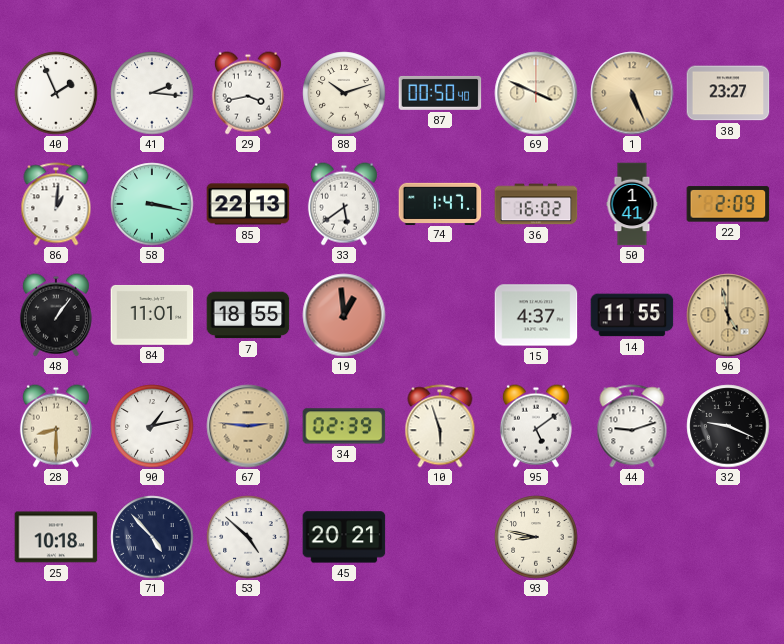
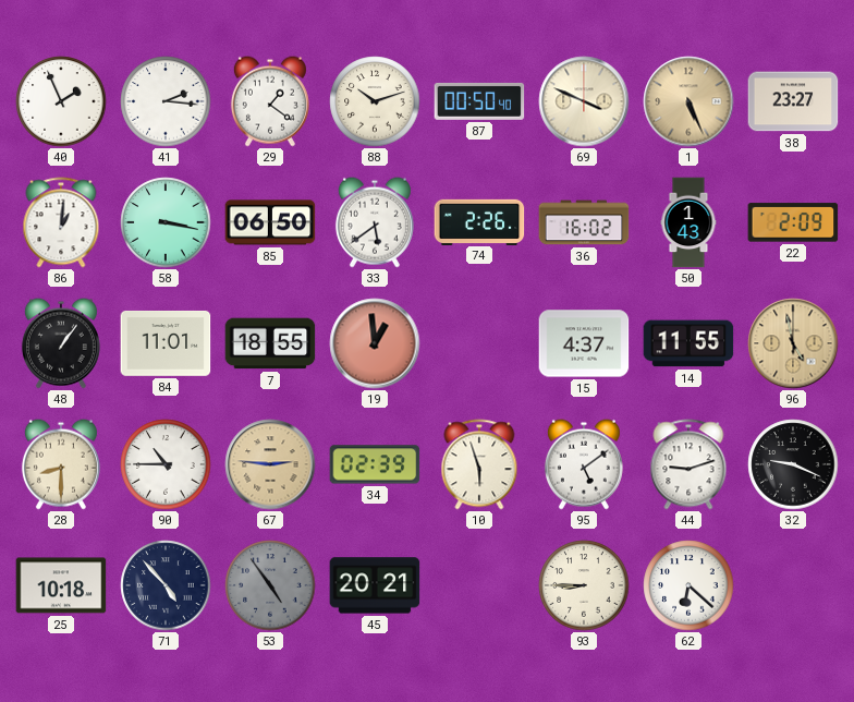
29: 3:43 -> 1:21
85: 22:13 -> 06:50
74: 1:47 -> 2:26
50: 1:41 -> 1:43
90: 1:13 -> 10:45
53: 4:52 -> 4:54
53 dial: white -> grey
93: 8:47 -> 8:45
62: none -> 6:22
